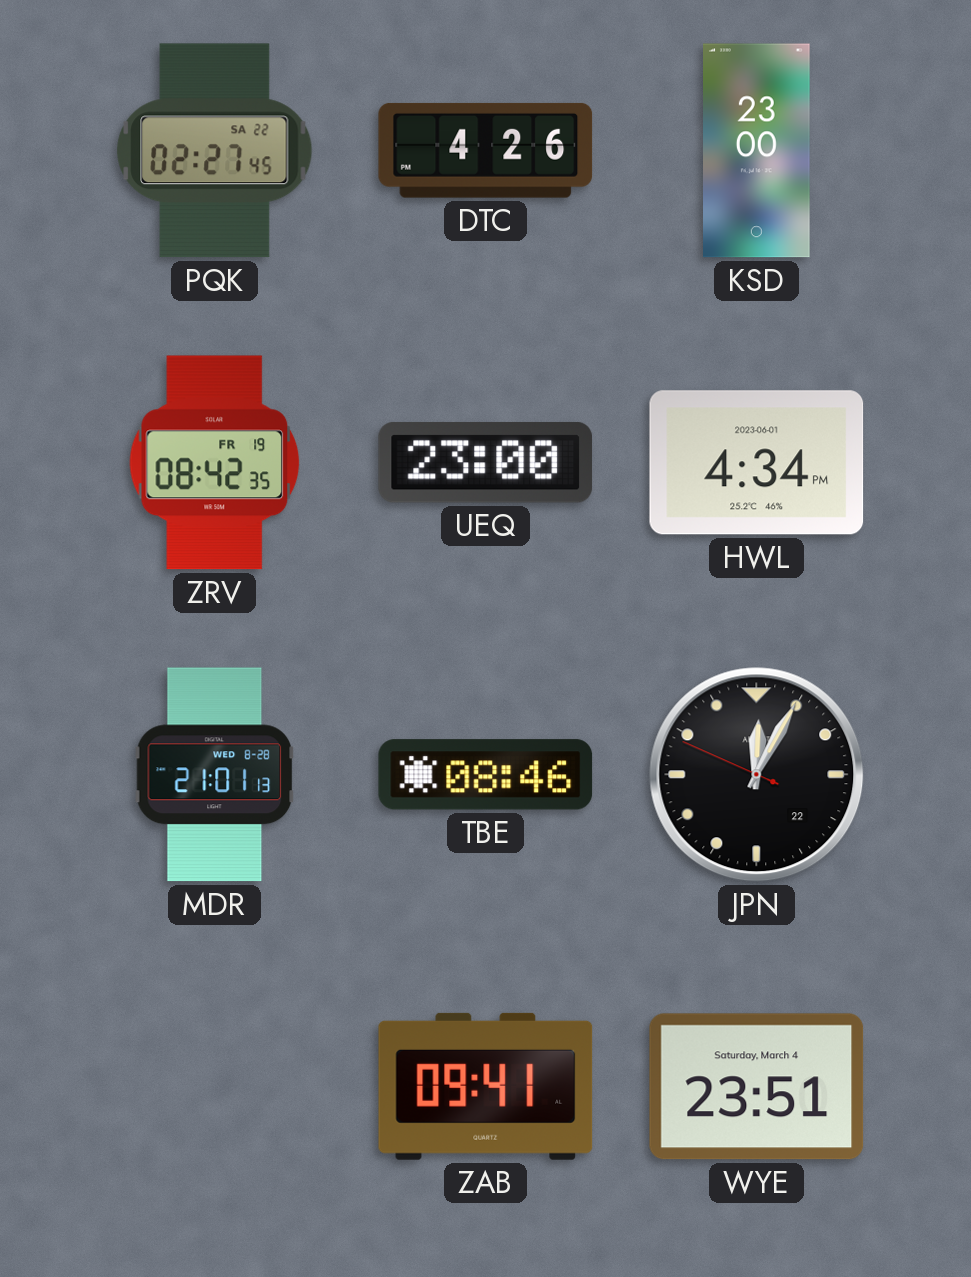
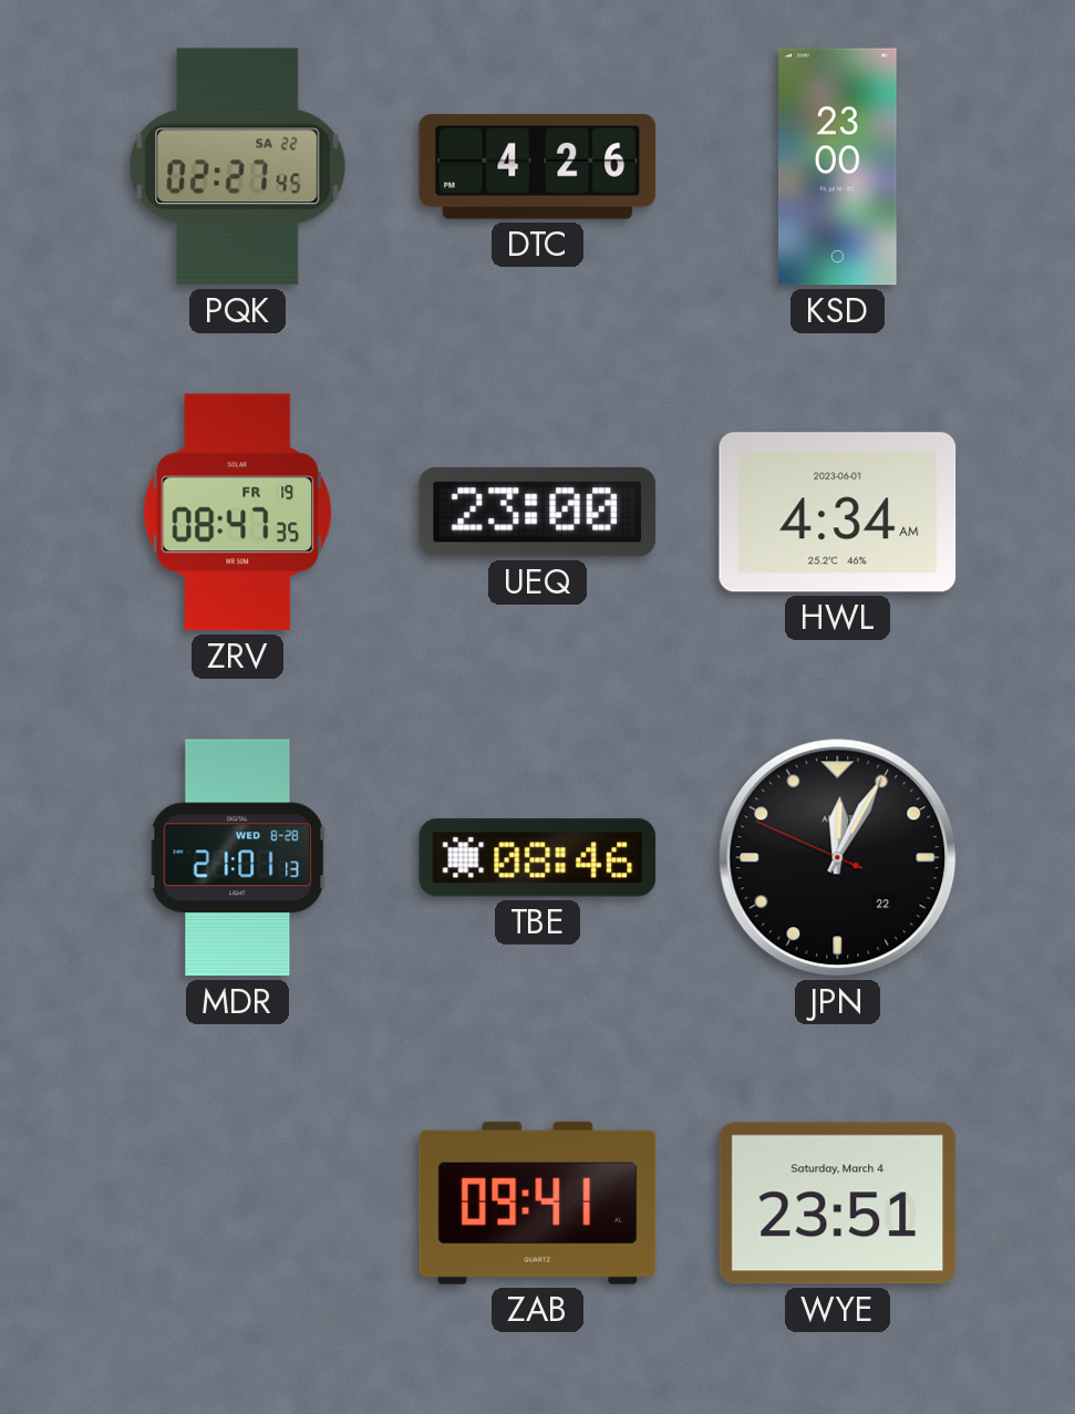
ZRV: 08:42 -> 08:47
HWL: 4:34 PM -> 4:34 AM
